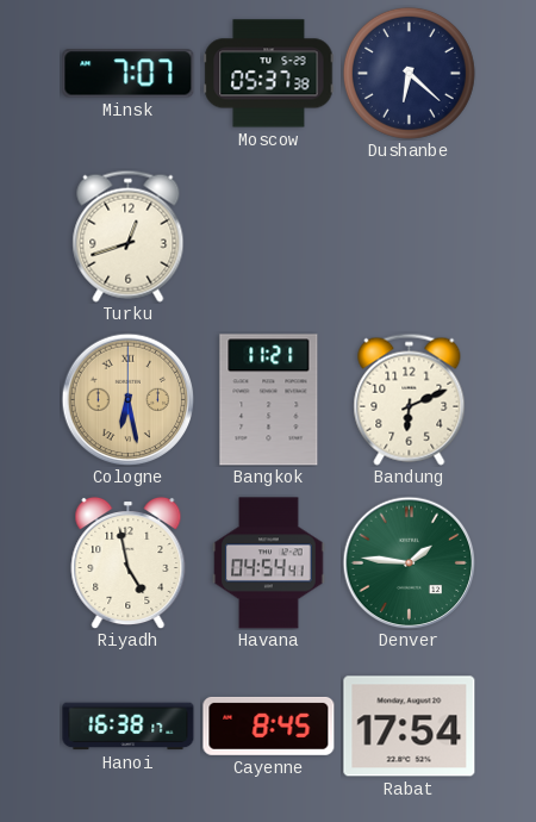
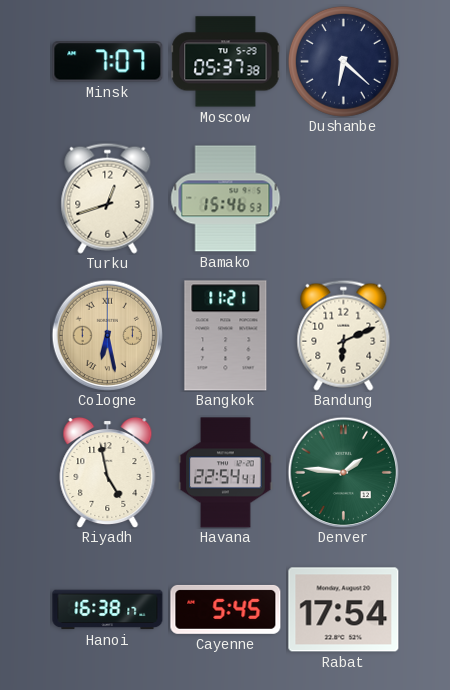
Bamako: none -> 15:46
Havana: 04:54 -> 22:54
Cayenne: 8:45 -> 5:45
